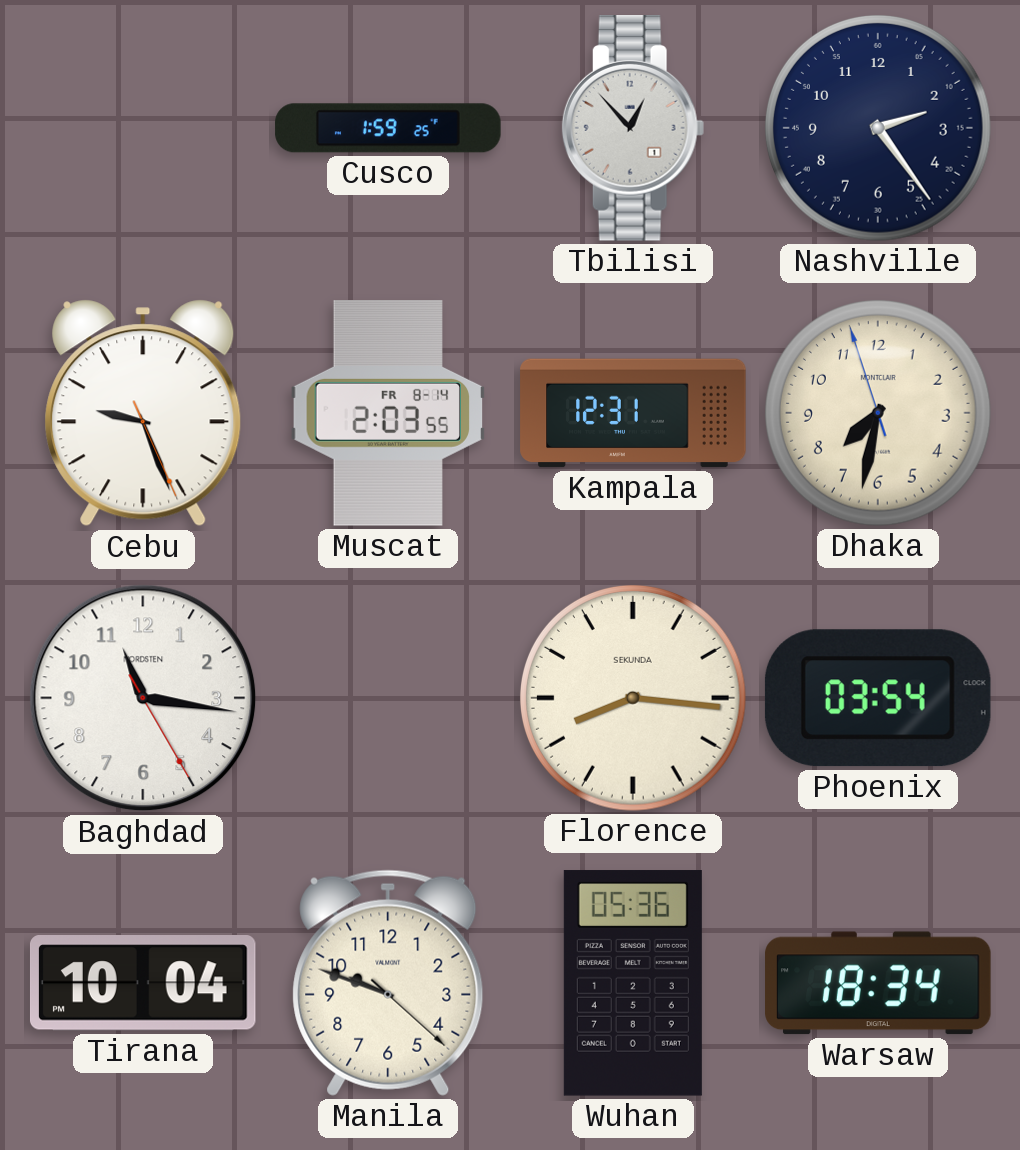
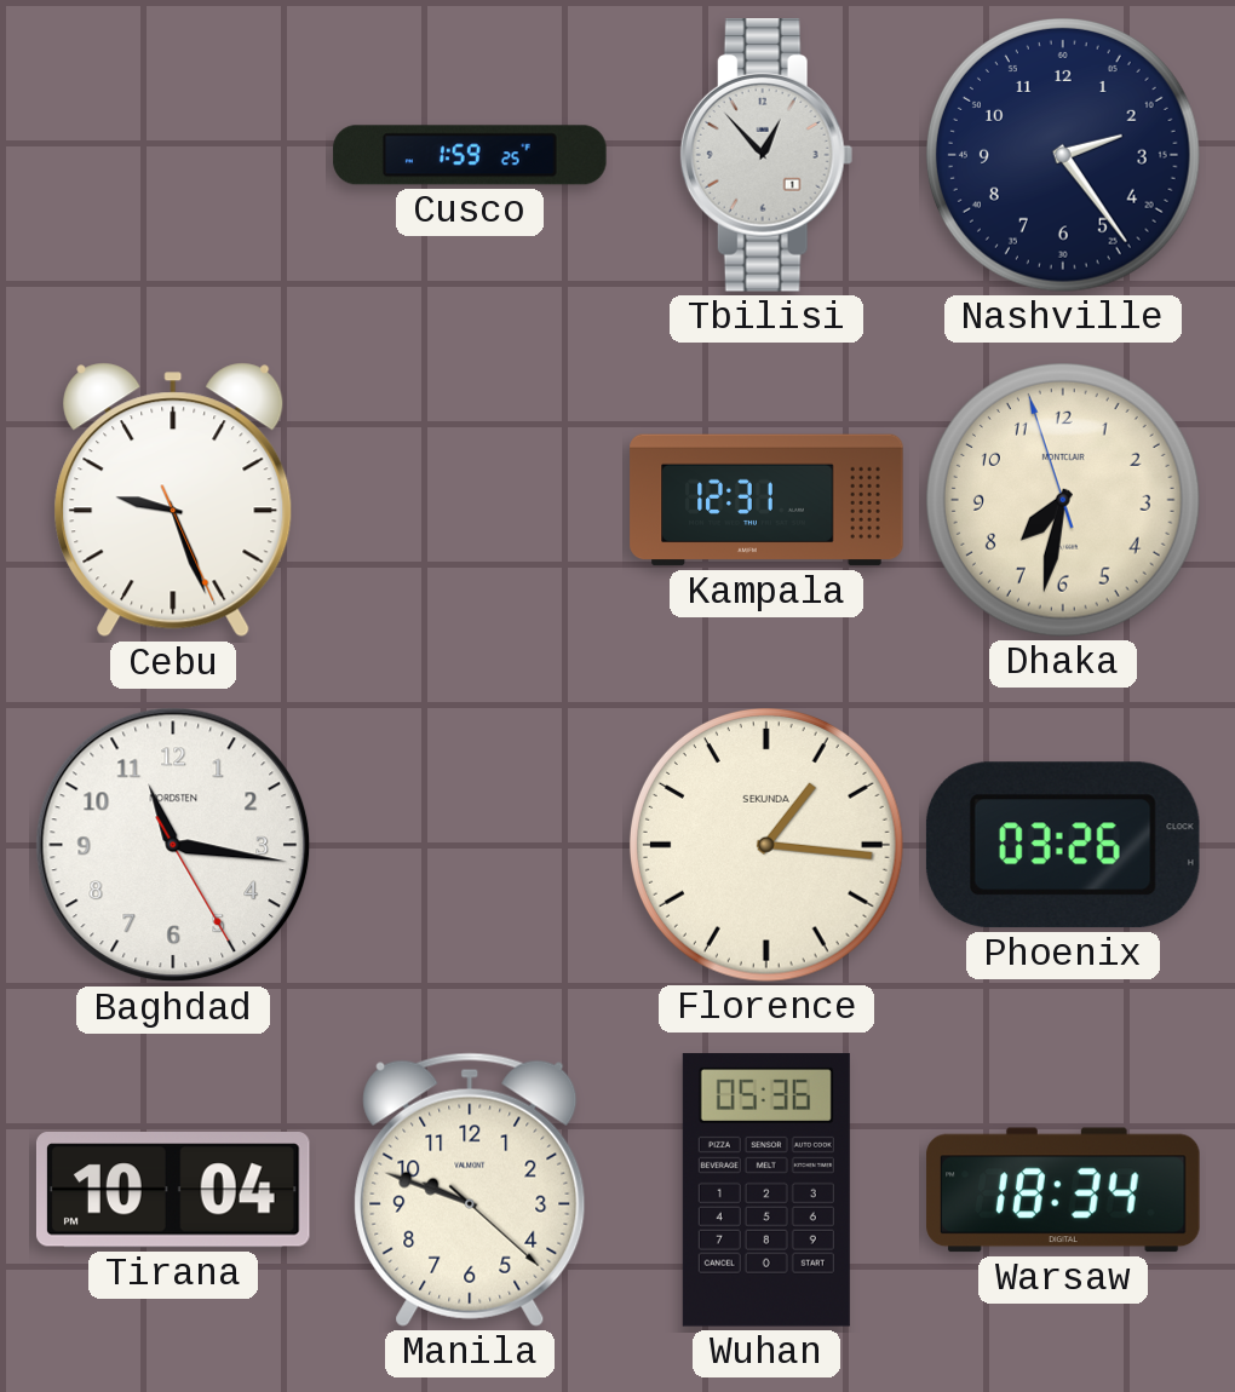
Muscat: 2:03 -> none
Florence: 8:16 -> 1:16
Phoenix: 03:54 -> 03:26
